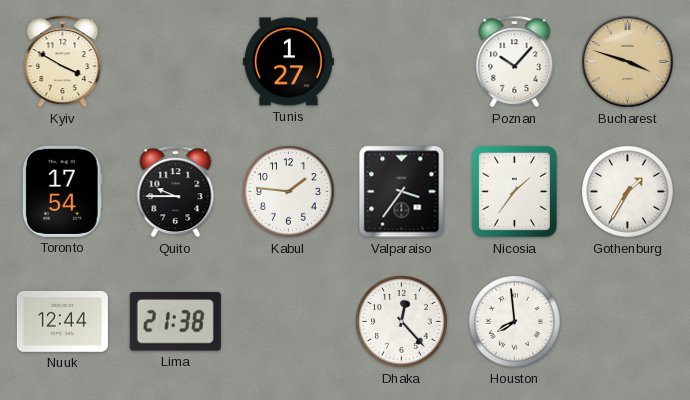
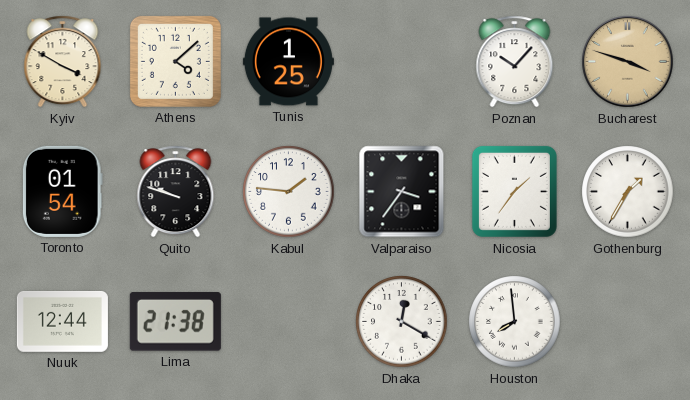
Athens: none -> 4:08
Tunis: 1:27 -> 1:25
Toronto: 17:54 -> 01:54
Quito: 9:45 -> 9:48
Dhaka: 12:23 -> 12:20
